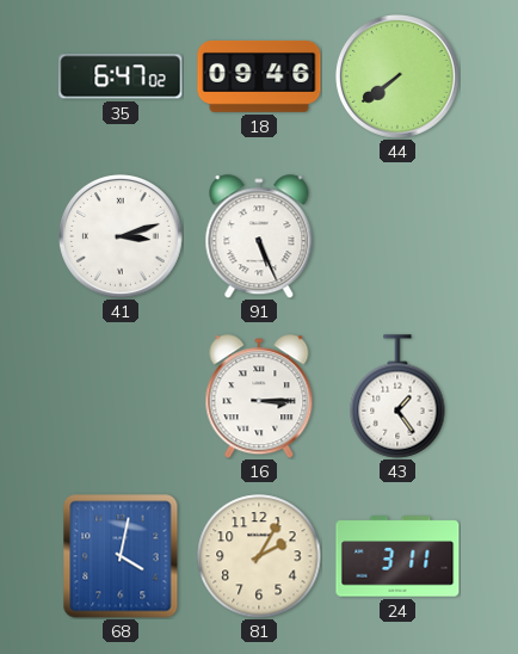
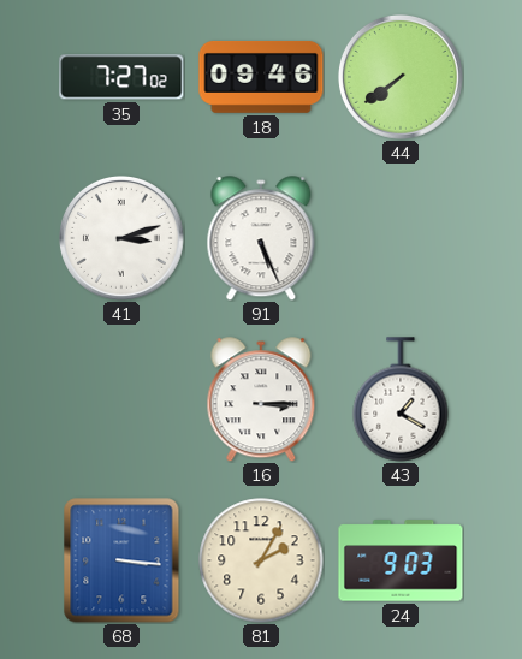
35: 6:47 -> 7:27
43: 1:24 -> 1:20
68: 4:02 -> 3:16
24: 3:11 -> 9:03
